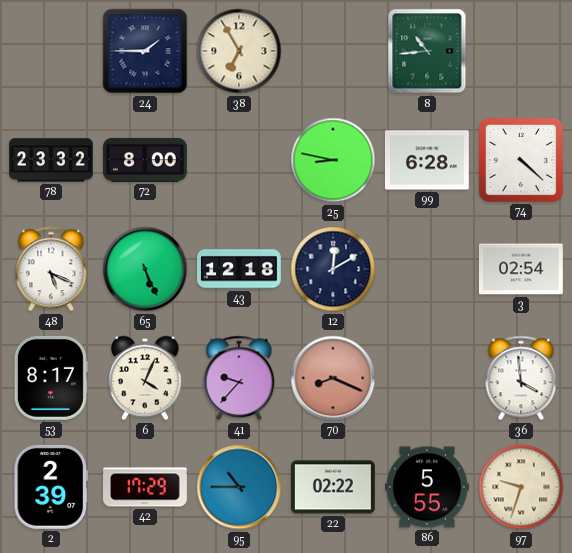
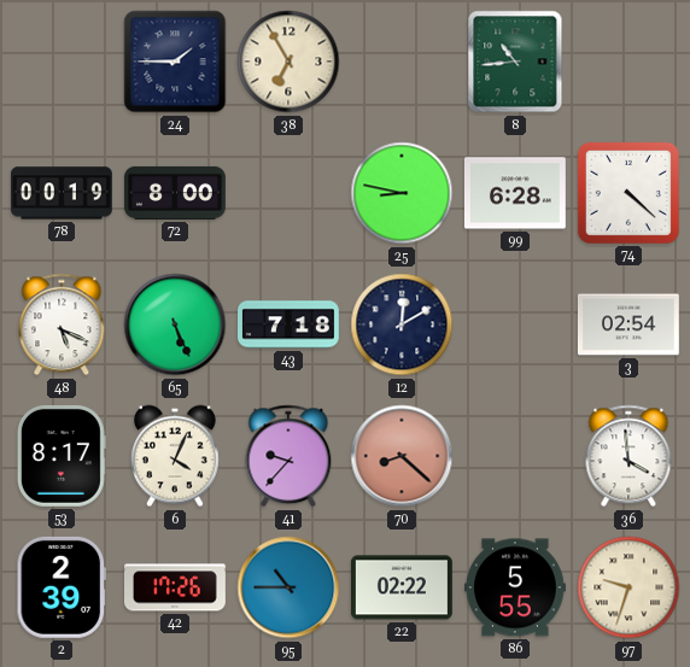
78: 23:32 -> 00:19
43: 12:18 -> 7:18
70: 8:19 -> 8:22
42: 17:29 -> 17:26
